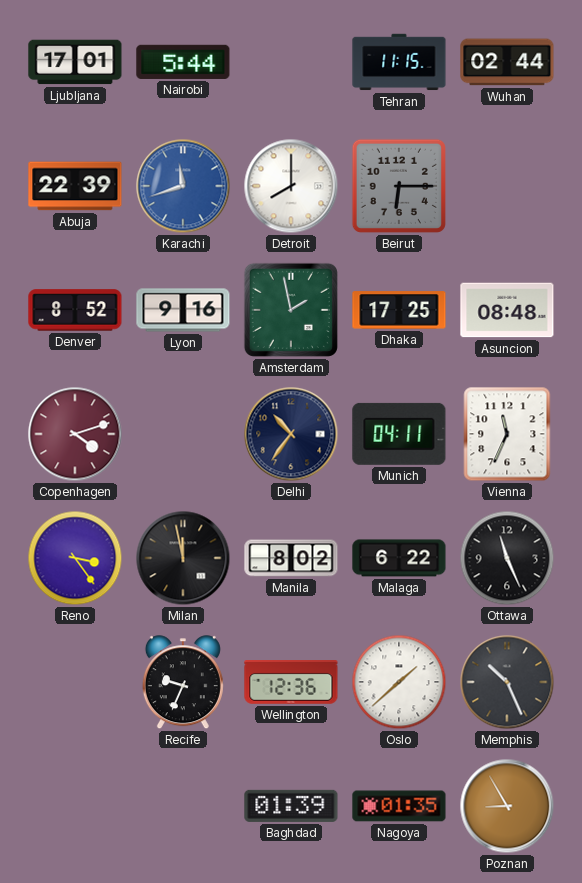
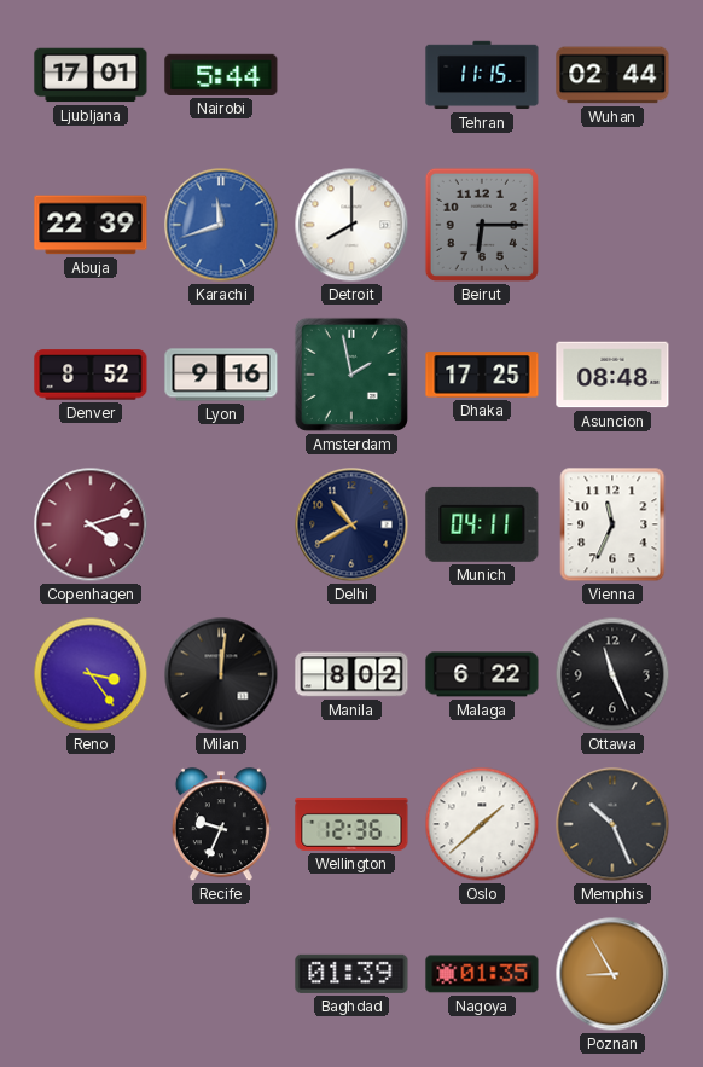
Delhi: 10:36 -> 10:40
Milan: 11:58 -> 12:01
